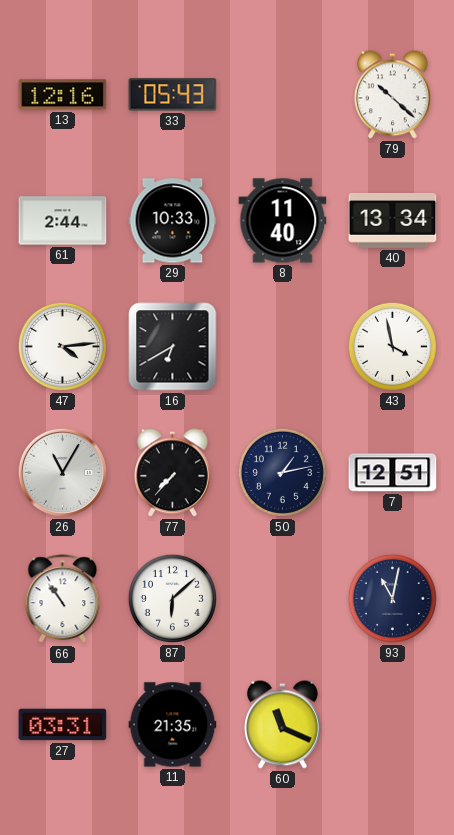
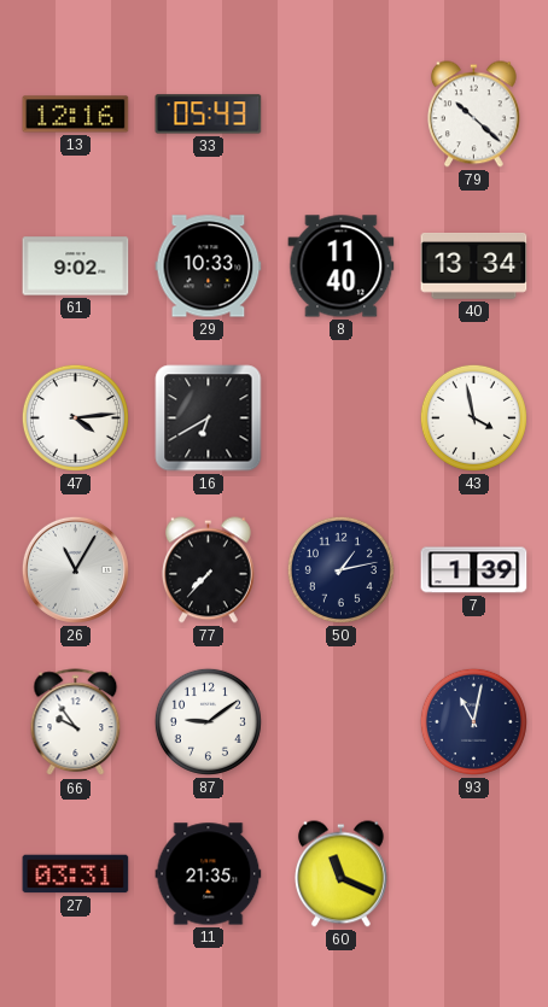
61: 2:44 -> 9:02
7: 12:51 -> 1:39
66: 10:54 -> 9:54
87: 6:08 -> 9:09
